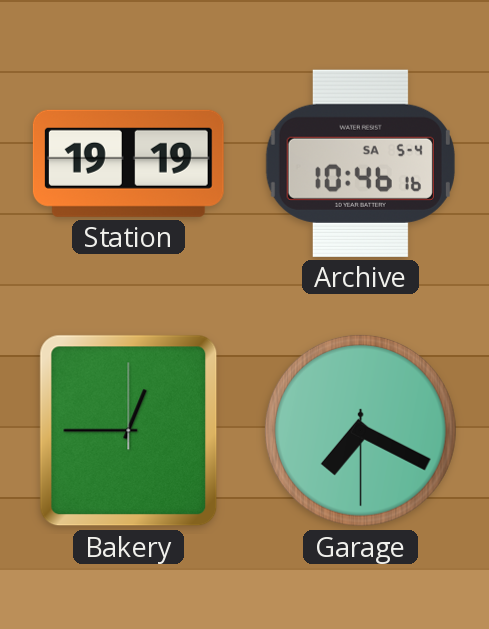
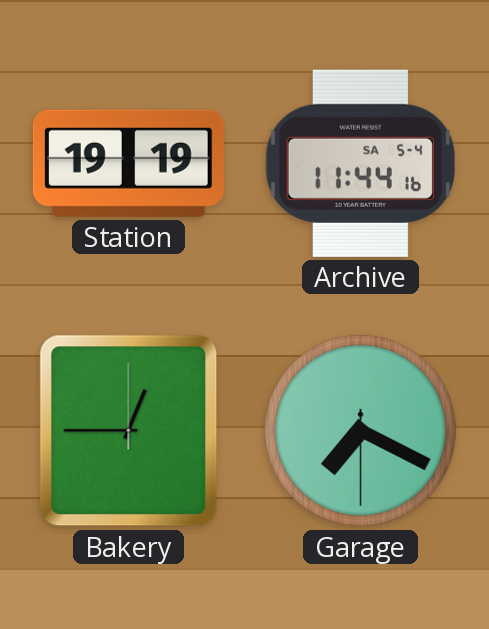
Archive: 10:46 -> 11:44
